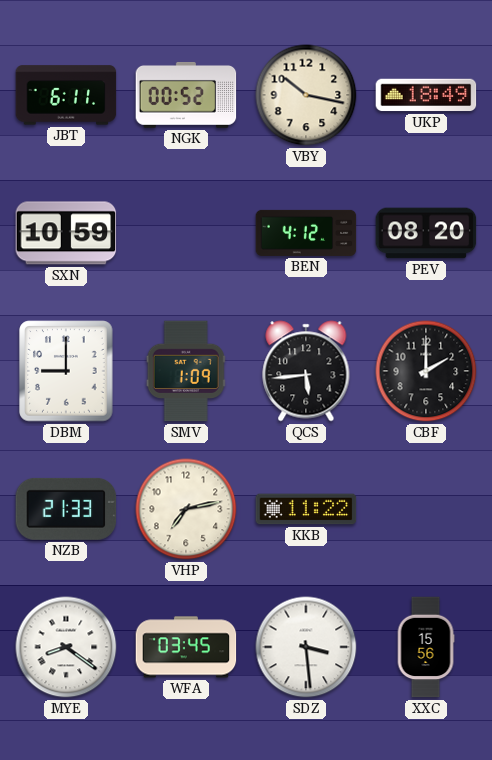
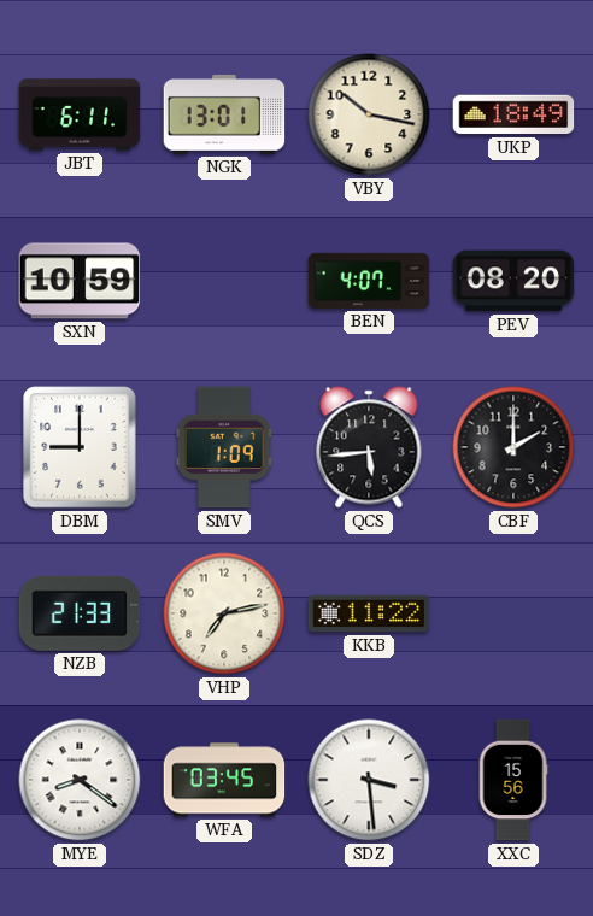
NGK: 00:52 -> 13:01
BEN: 4:12 -> 4:07
